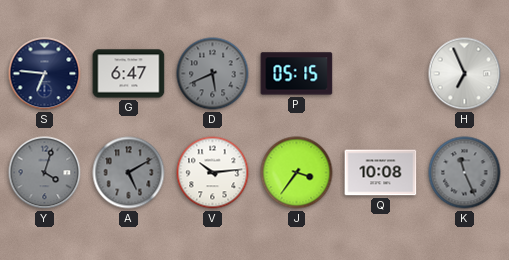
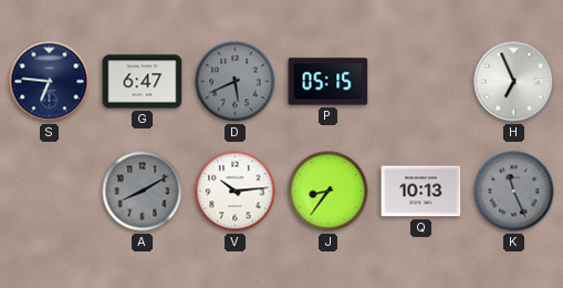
Y: 4:03 -> none
A: 5:10 -> 8:10
J: 3:36 -> 8:36
Q: 10:08 -> 10:13
